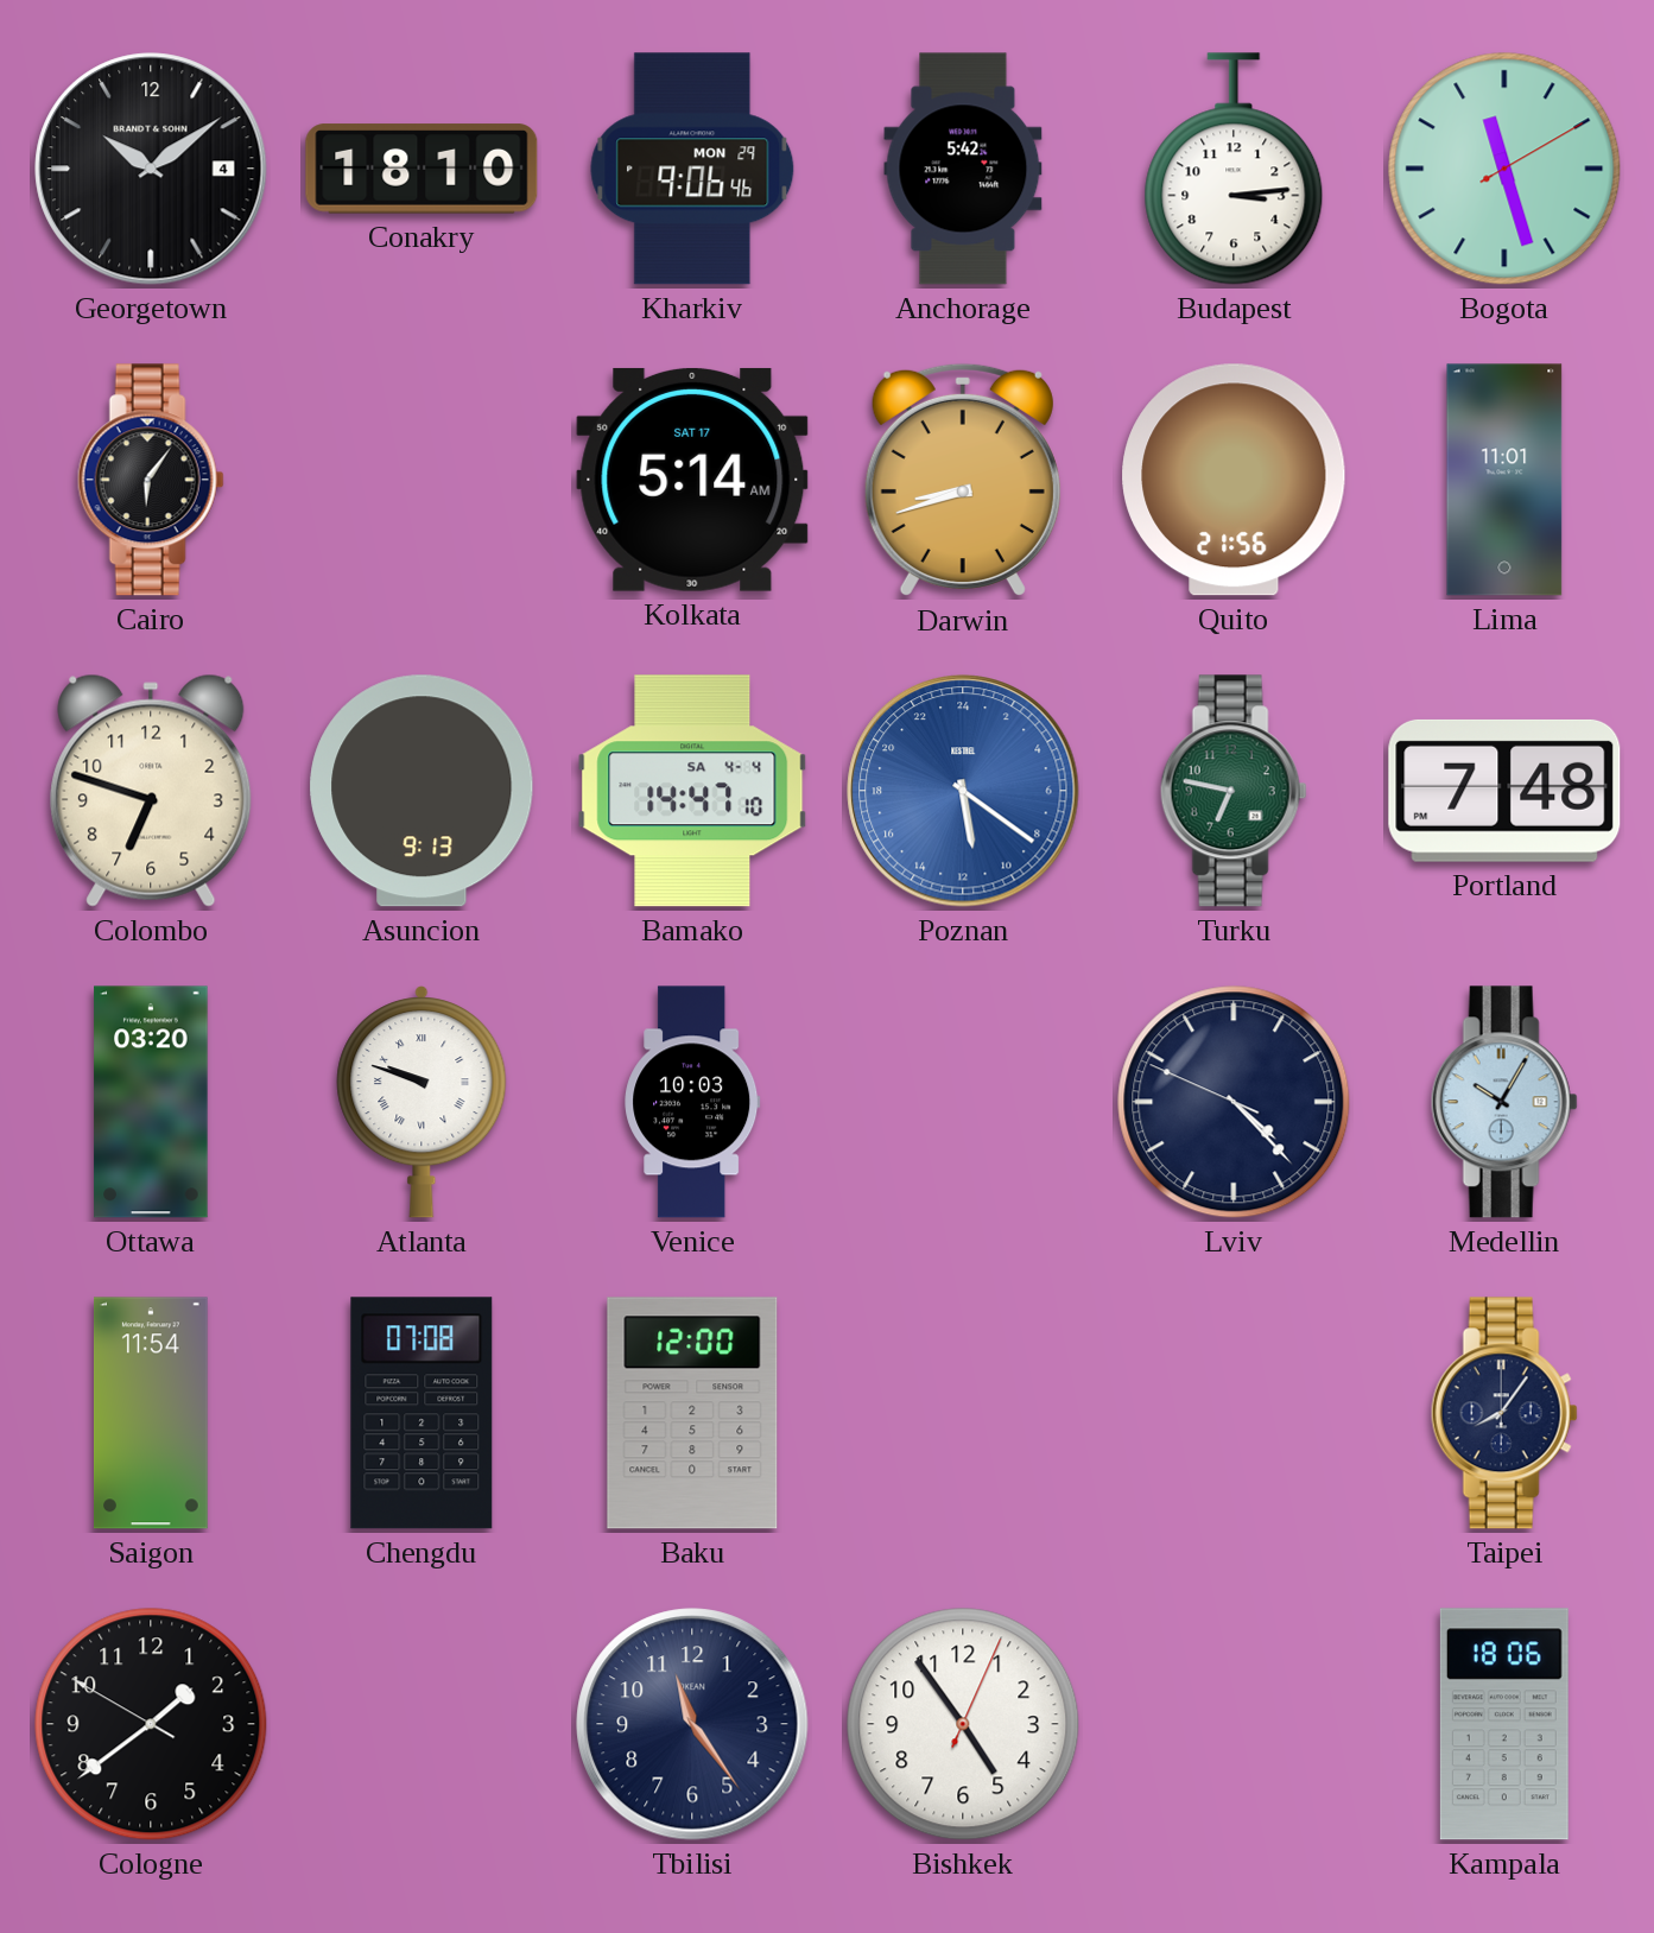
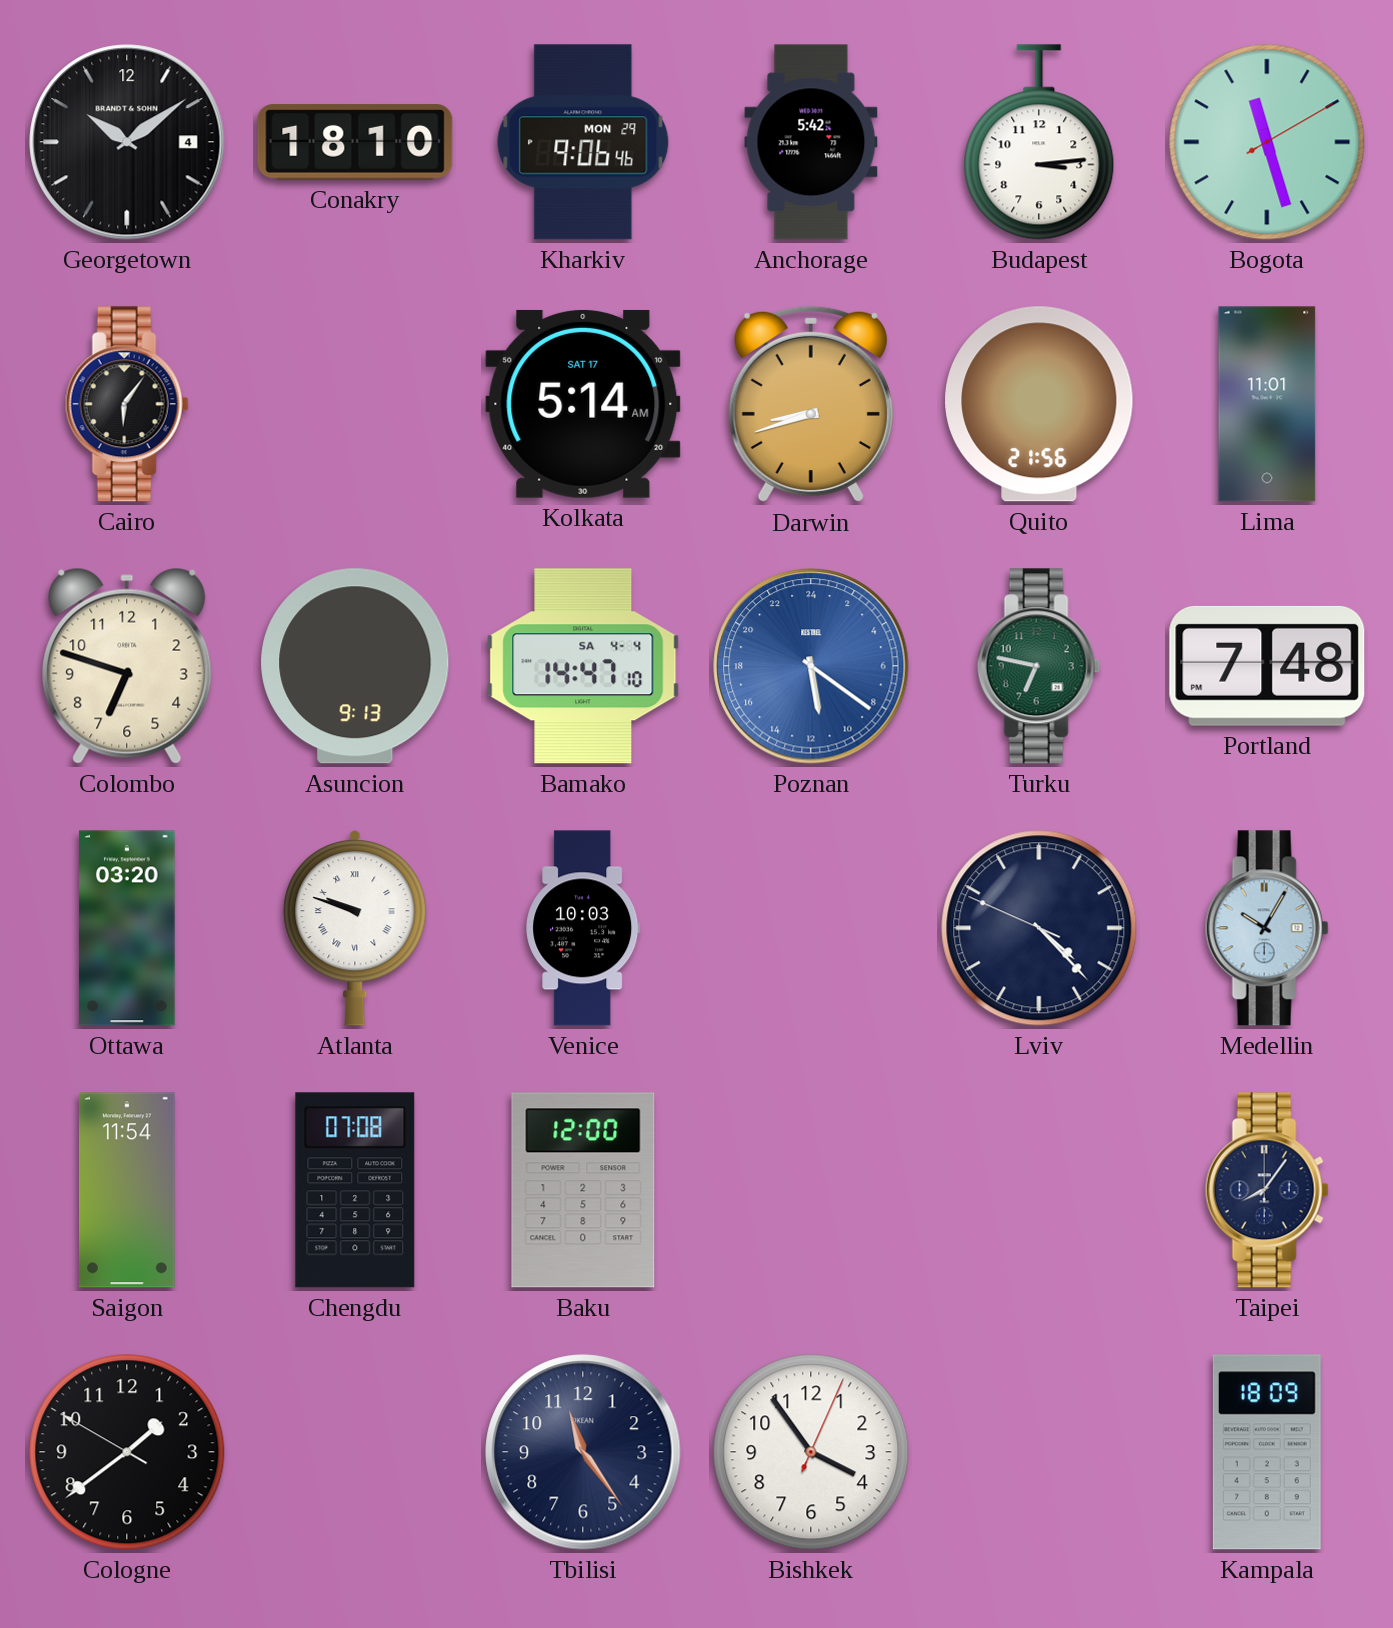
Bishkek: 4:54 -> 3:54
Kampala: 18:06 -> 18:09
